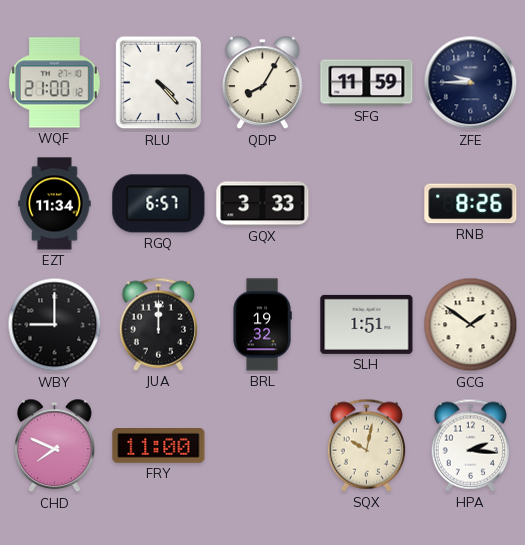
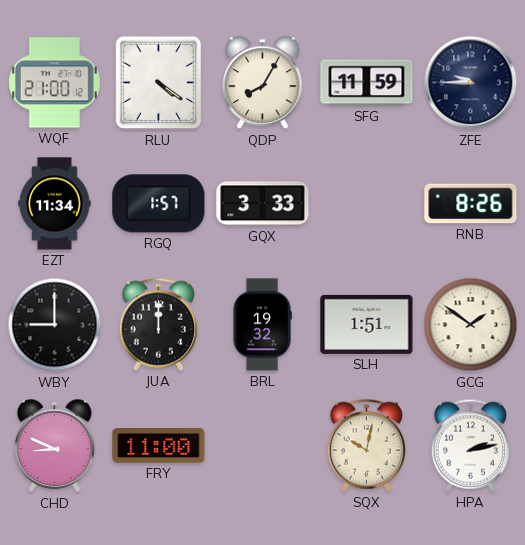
RLU: 4:23 -> 4:21
RGQ: 6:57 -> 1:57
CHD: 7:49 -> 8:49
HPA: 2:16 -> 2:13
